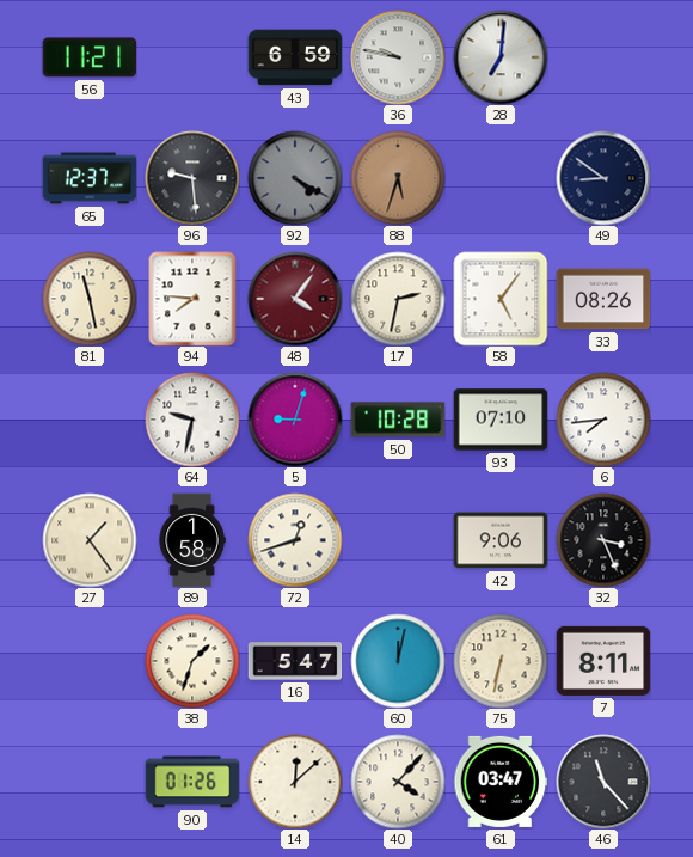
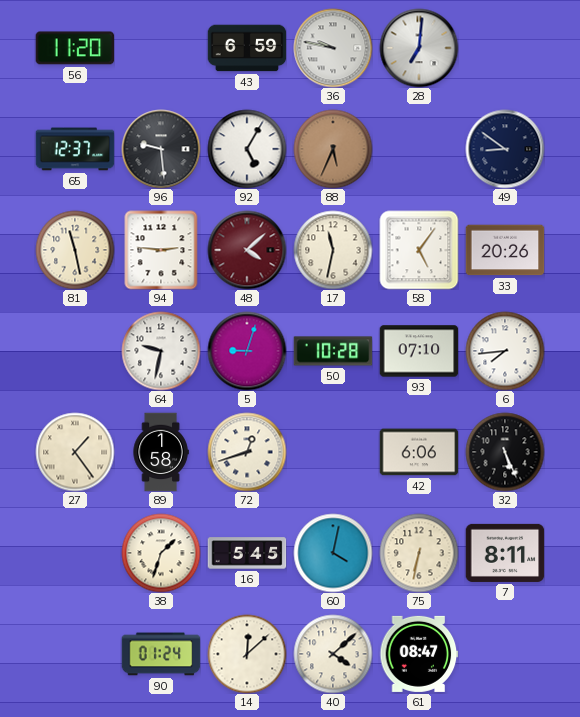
56: 11:21 -> 11:20
92: 4:20 -> 5:05
92 dial: grey -> white
88: 5:33 -> 5:34
94: 7:46 -> 2:46
48: 4:06 -> 4:08
17: 2:32 -> 11:32
33: 08:26 -> 20:26
42: 9:06 -> 6:06
32: 3:26 -> 5:26
16: 5:47 -> 5:45
60: 12:02 -> 4:02
90: 01:26 -> 01:24
40: 4:07 -> 4:08
61: 03:47 -> 08:47
46: 11:23 -> none
